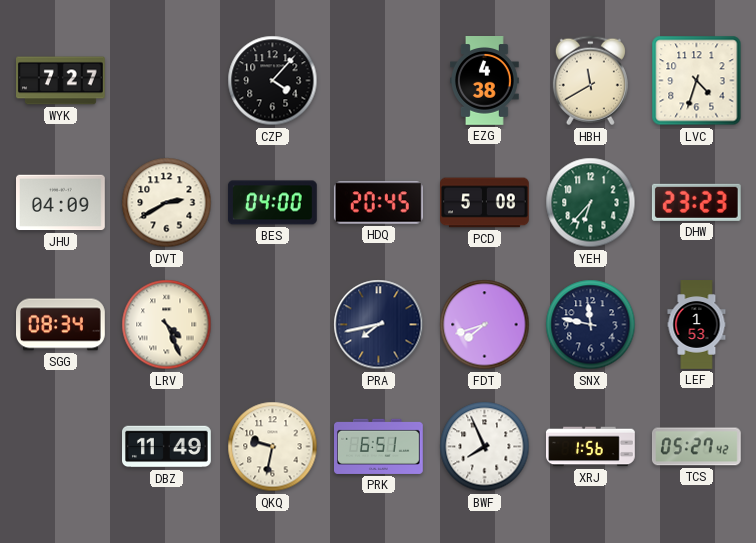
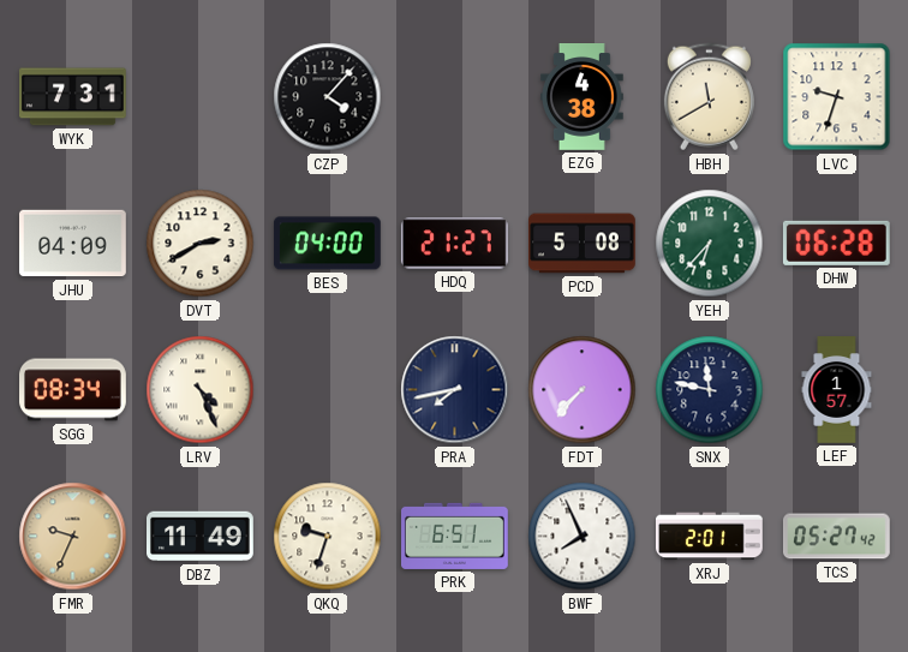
WYK: 7:27 -> 7:31
LVC: 4:33 -> 9:33
HDQ: 20:45 -> 21:27
DHW: 23:23 -> 06:28
FDT: 7:42 -> 7:37
LEF: 1:53 -> 1:57
FMR: none -> 9:34
QKQ: 9:32 -> 9:33
XRJ: 1:56 -> 2:01
